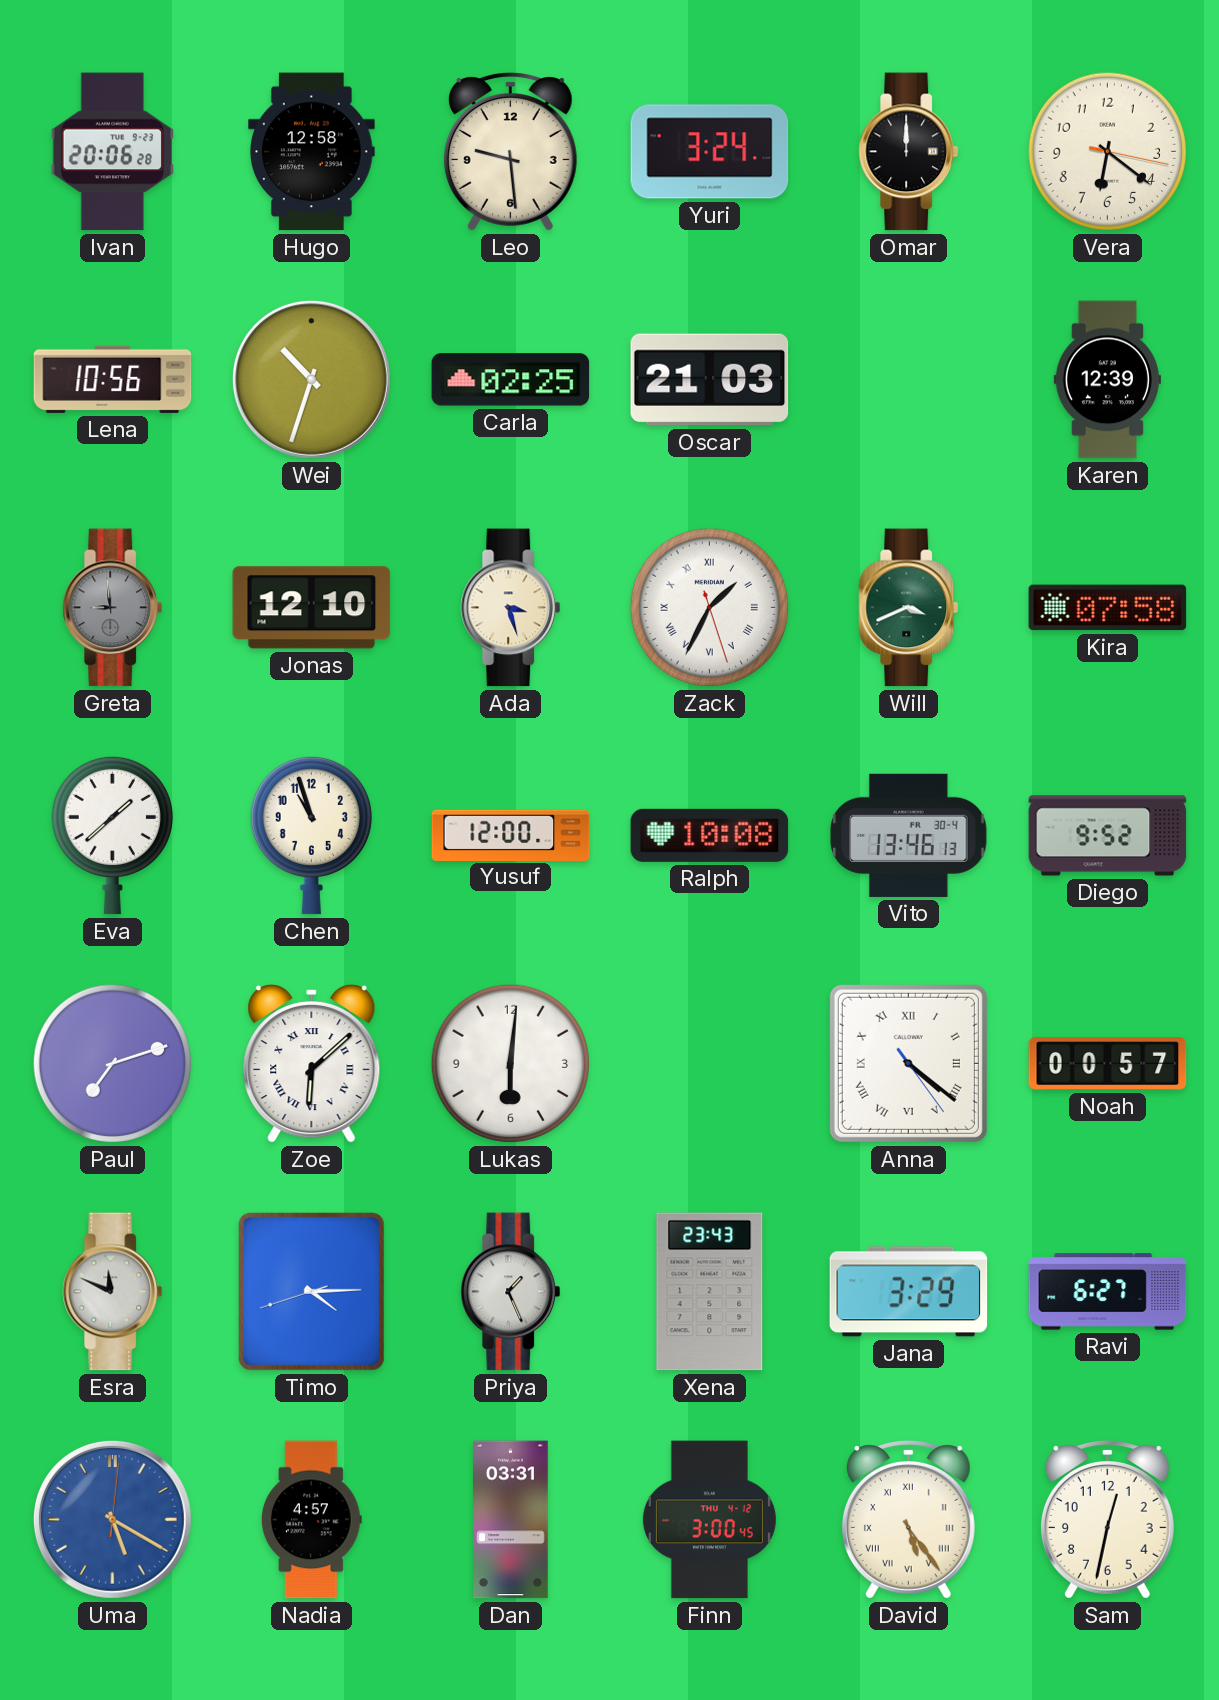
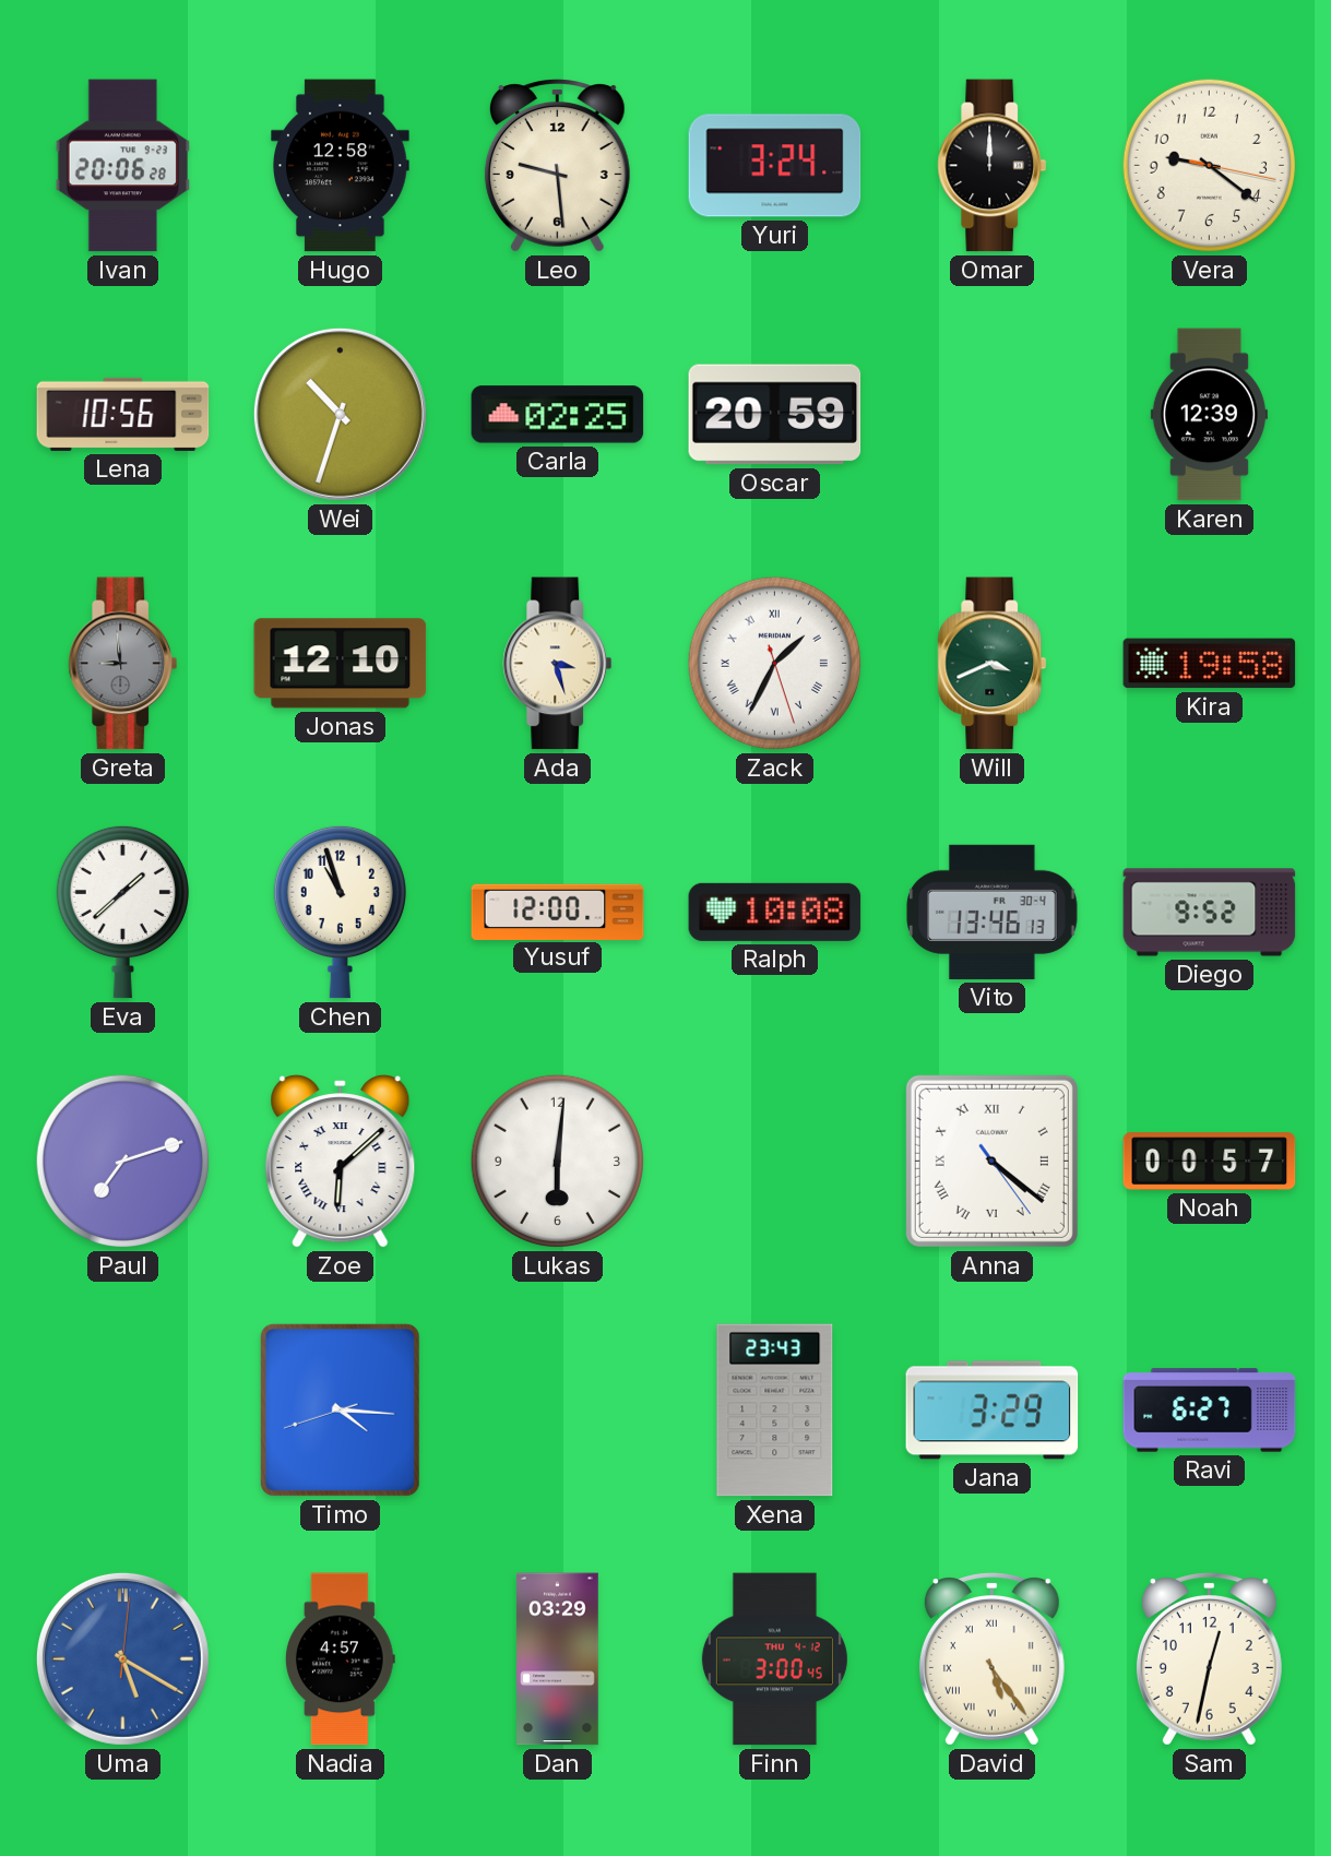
Vera: 6:21 -> 9:21
Oscar: 21:03 -> 20:59
Kira: 07:58 -> 19:58
Esra: 11:49 -> none
Timo: 4:14 -> 4:15
Priya: 1:26 -> none
Dan: 03:31 -> 03:29
